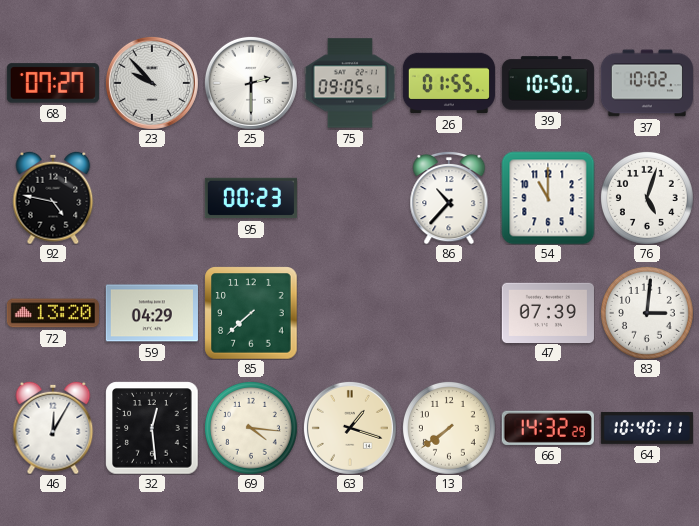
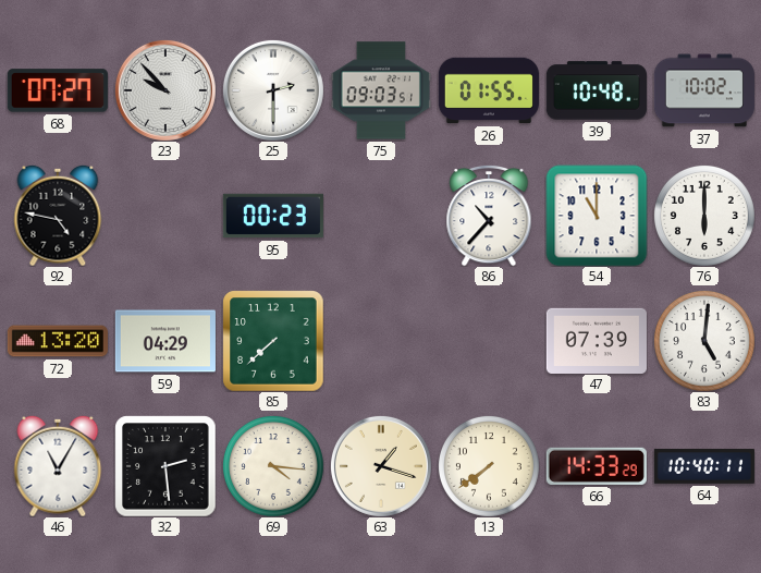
75: 09:05 -> 09:03
39: 10:50 -> 10:48
76: 5:03 -> 6:00
83: 3:01 -> 5:01
46: 12:05 -> 11:05
32: 12:29 -> 2:29
66: 14:32 -> 14:33
